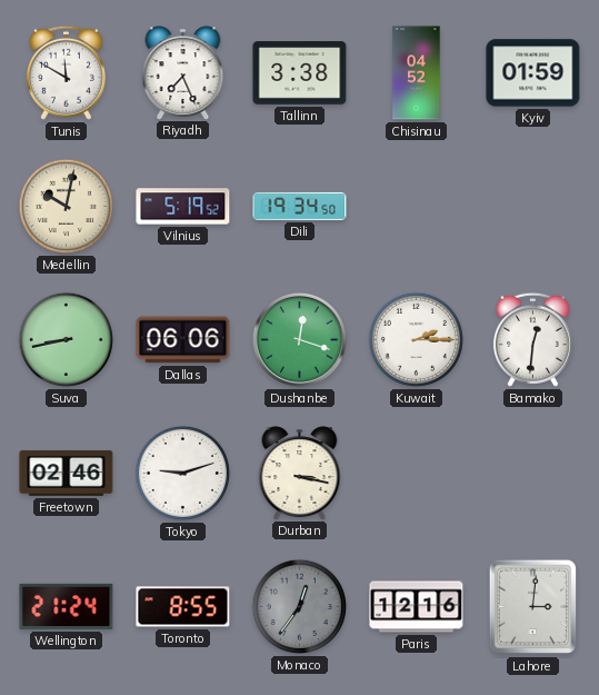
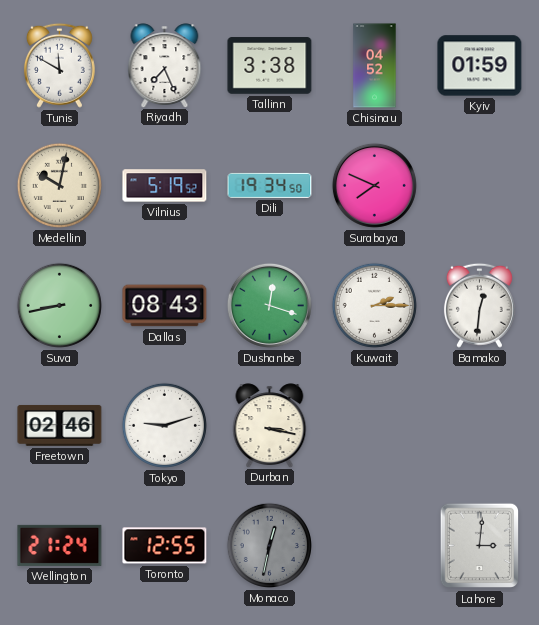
Surabaya: none -> 7:49
Dallas: 06:06 -> 08:43
Toronto: 8:55 -> 12:55
Monaco: 12:36 -> 12:32
Paris: 12:16 -> none
